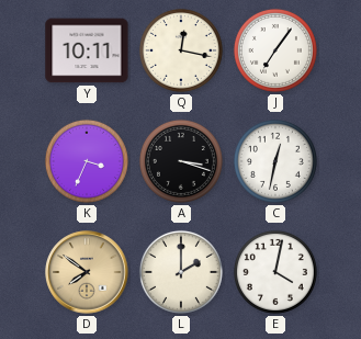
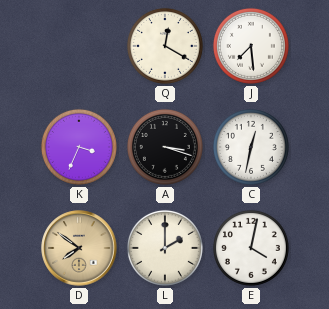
Y: 10:11 -> none
Q: 12:17 -> 12:20
J: 7:06 -> 7:29
